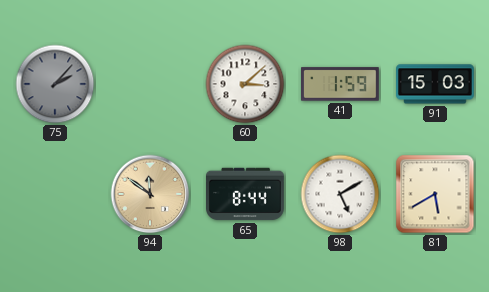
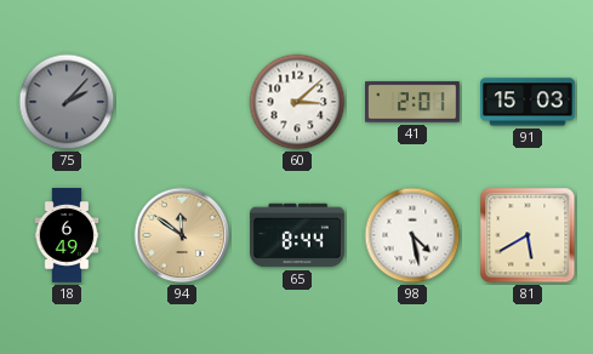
41: 1:59 -> 2:01
18: none -> 6:49
98: 5:10 -> 4:28
